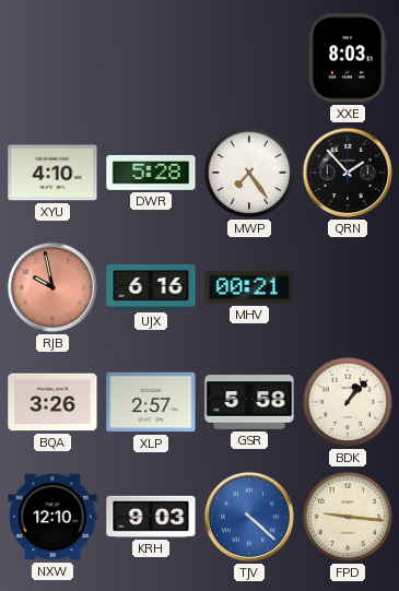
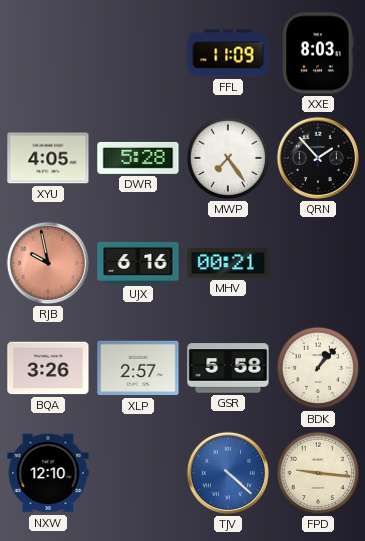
FFL: none -> 11:09
XYU: 4:10 -> 4:05
KRH: 9:03 -> none
